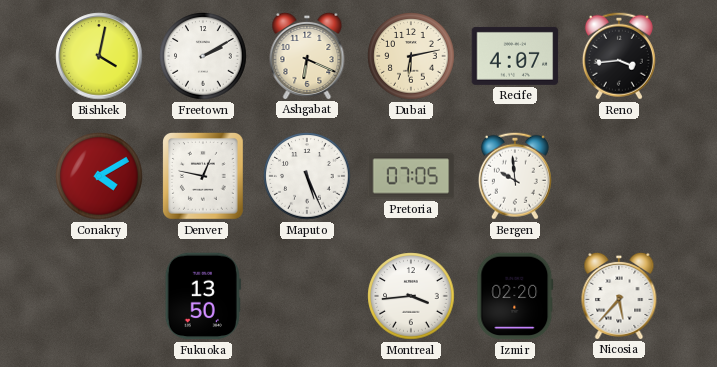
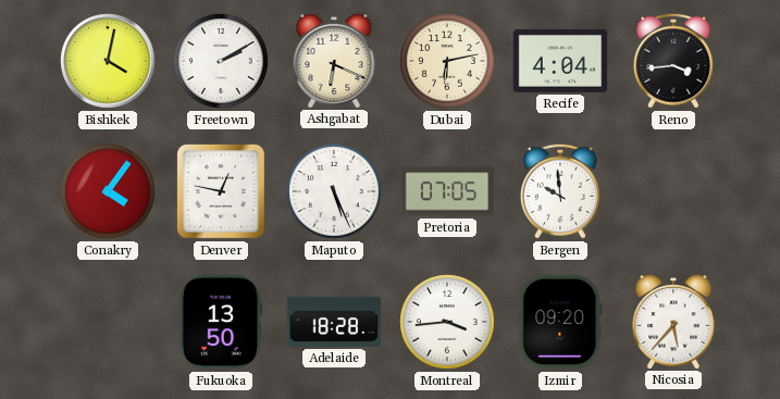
Recife: 4:07 -> 4:04
Conakry: 4:10 -> 4:06
Adelaide: none -> 18:28
Izmir: 02:20 -> 09:20
